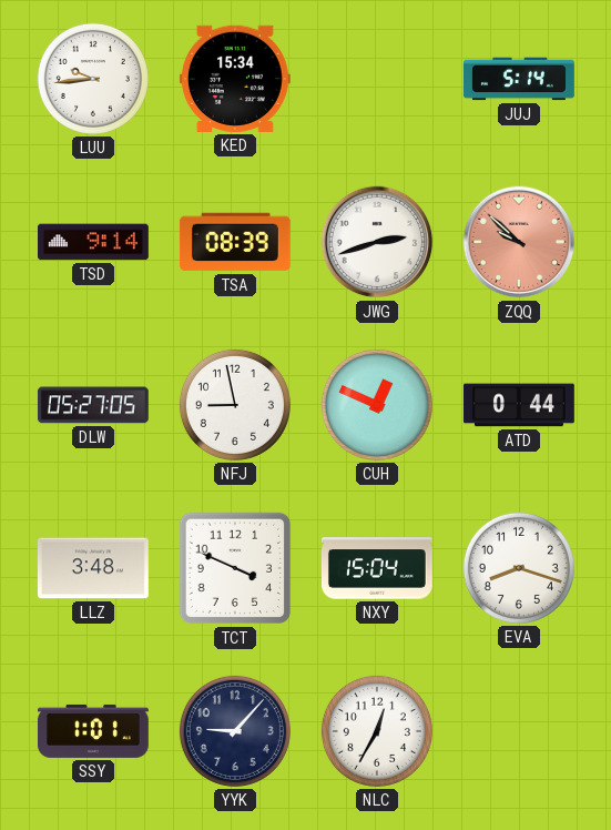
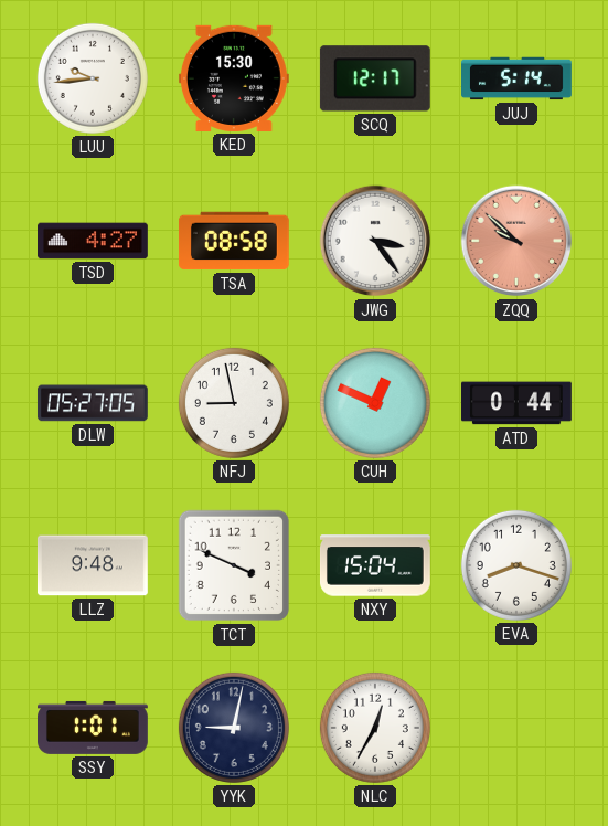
KED: 15:34 -> 15:30
SCQ: none -> 12:17
TSD: 9:14 -> 4:27
TSA: 08:39 -> 08:58
JWG: 2:42 -> 3:24
LLZ: 3:48 -> 9:48
YYK: 9:07 -> 9:02
